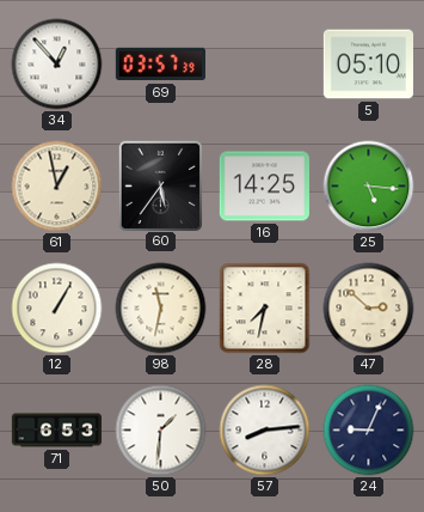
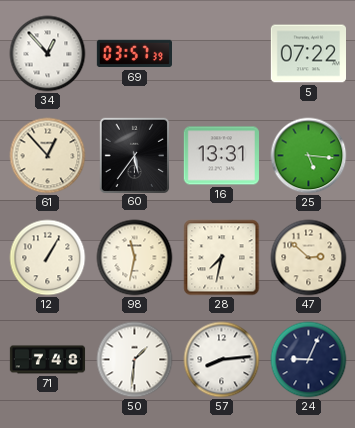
5: 05:10 -> 07:22
61: 12:58 -> 12:53
16: 14:25 -> 13:31
71: 6:53 -> 7:48
